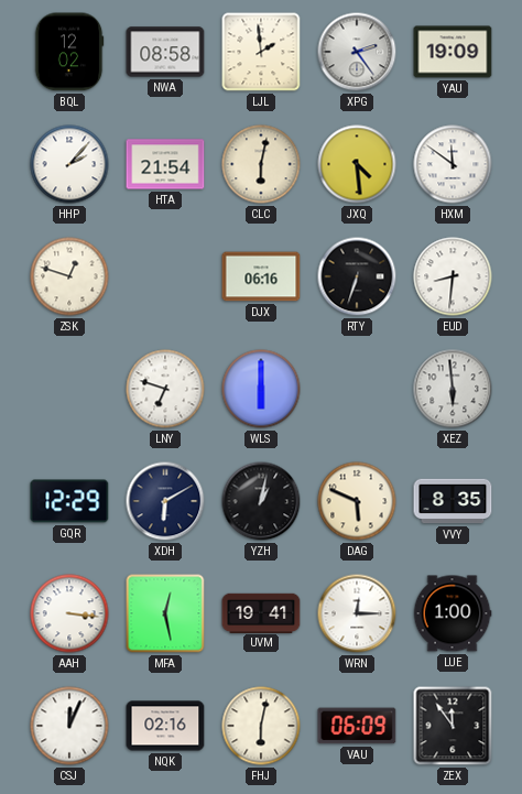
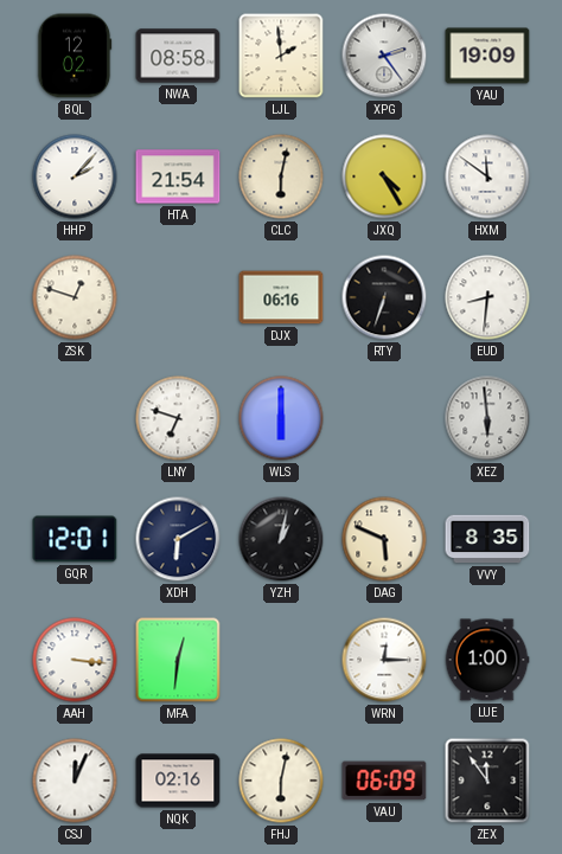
JXQ: 4:29 -> 4:25
GQR: 12:29 -> 12:01
MFA: 12:28 -> 12:31
UVM: 19:41 -> none
